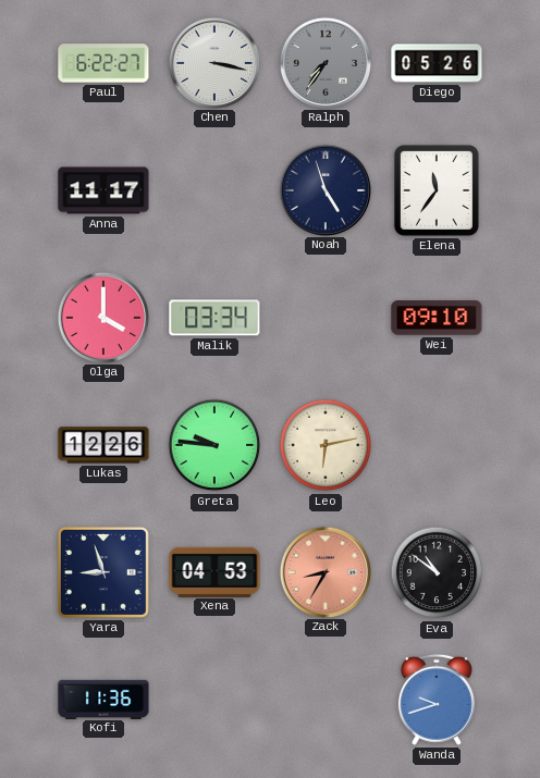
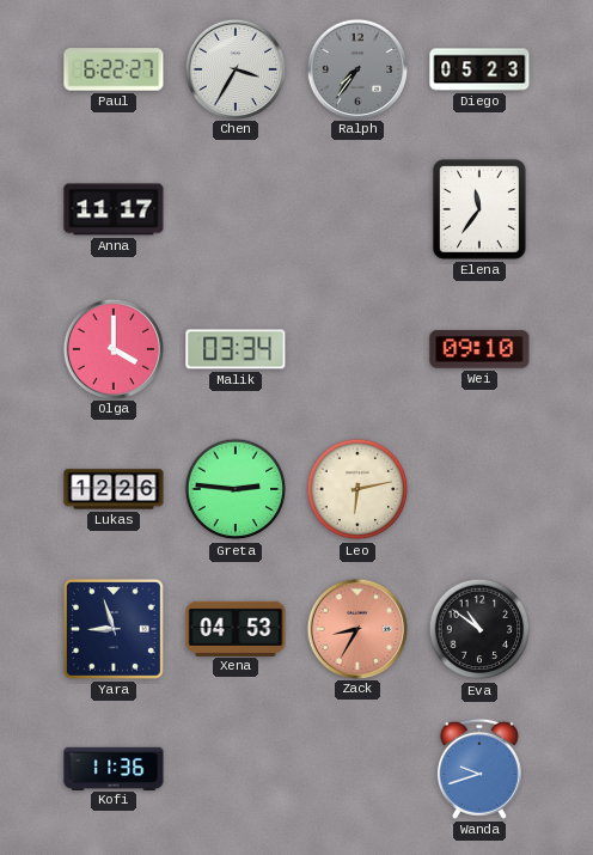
Chen: 3:17 -> 3:35
Diego: 05:26 -> 05:23
Noah: 4:57 -> none
Greta: 9:46 -> 2:46
